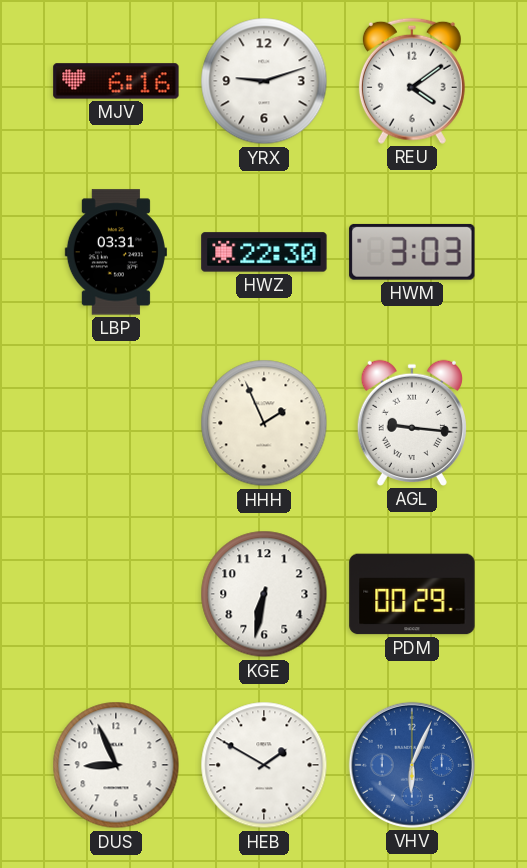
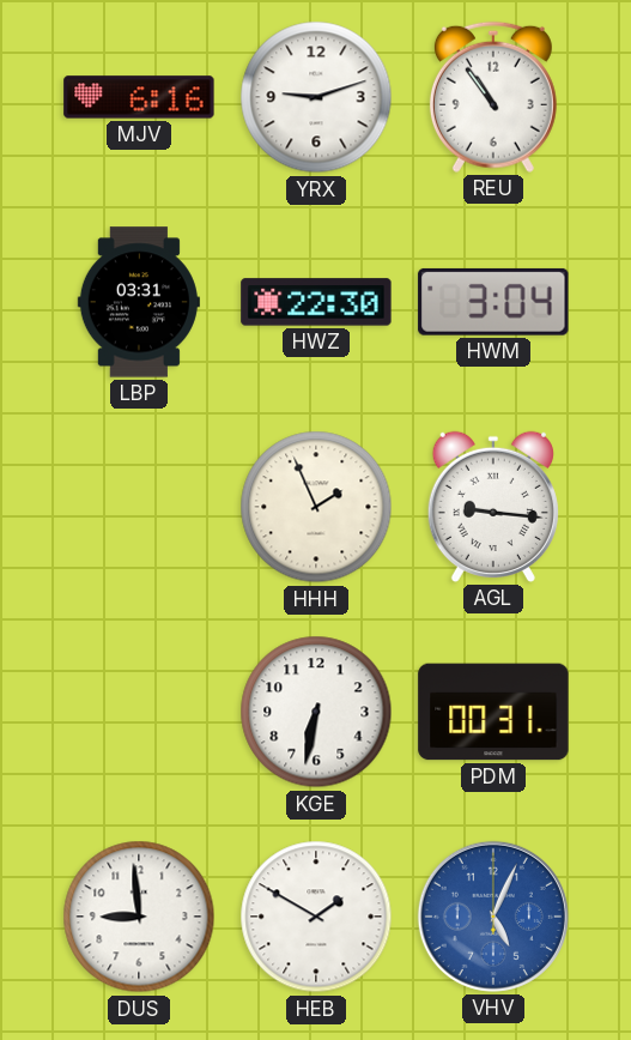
REU: 4:09 -> 10:54
HWM: 3:03 -> 3:04
PDM: 00:29 -> 00:31
DUS: 8:56 -> 8:59
VHV: 6:04 -> 5:04
